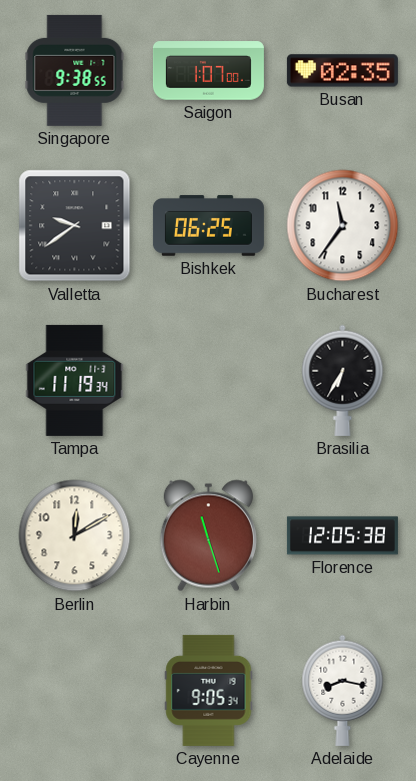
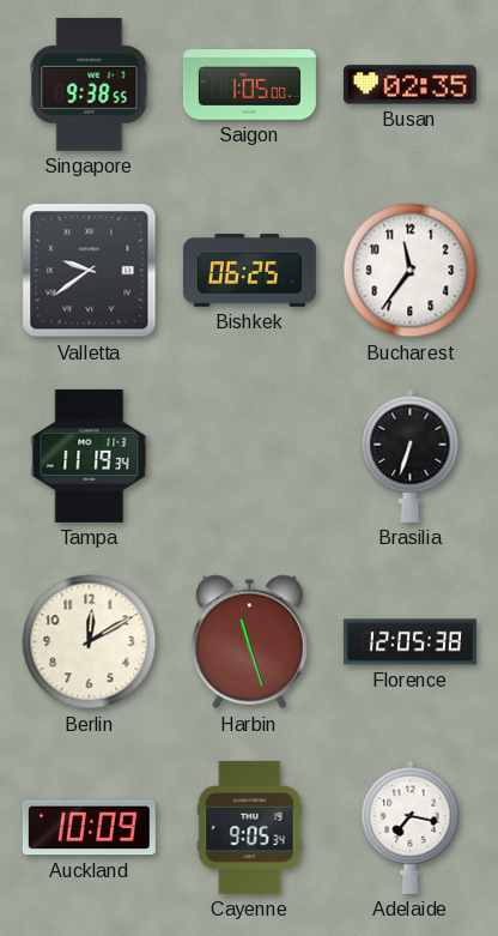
Saigon: 1:07 -> 1:05
Brasilia: 6:35 -> 6:33
Auckland: none -> 10:09
Adelaide: 8:17 -> 7:17
